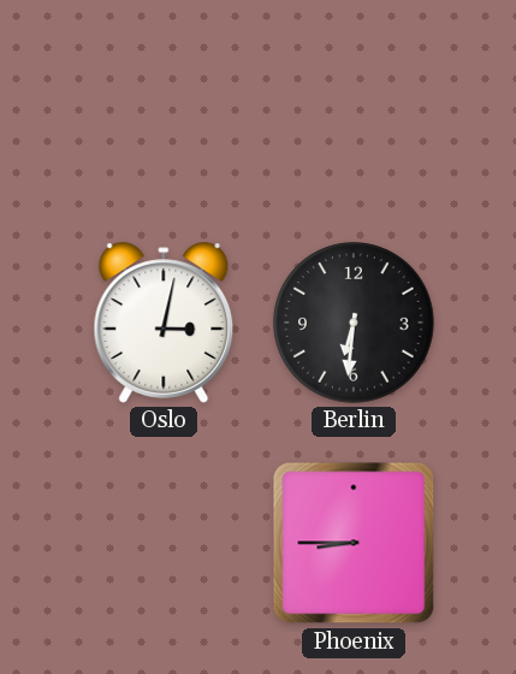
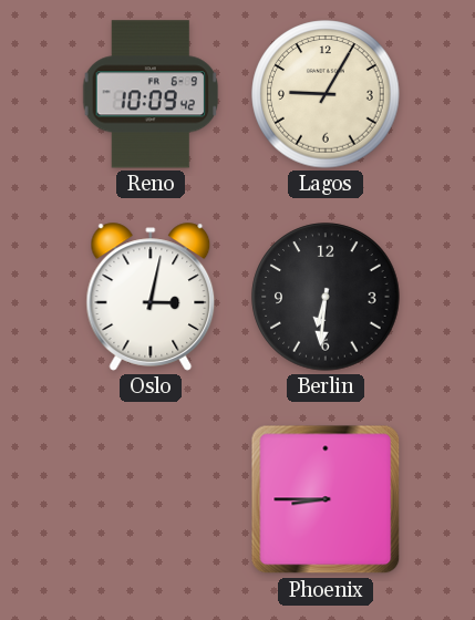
Reno: none -> 10:09
Lagos: none -> 9:05
